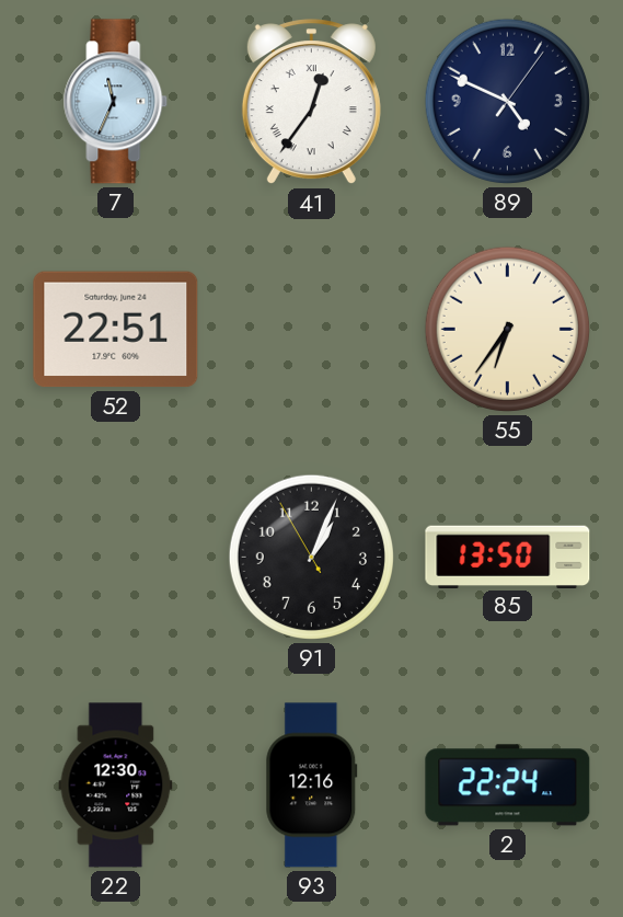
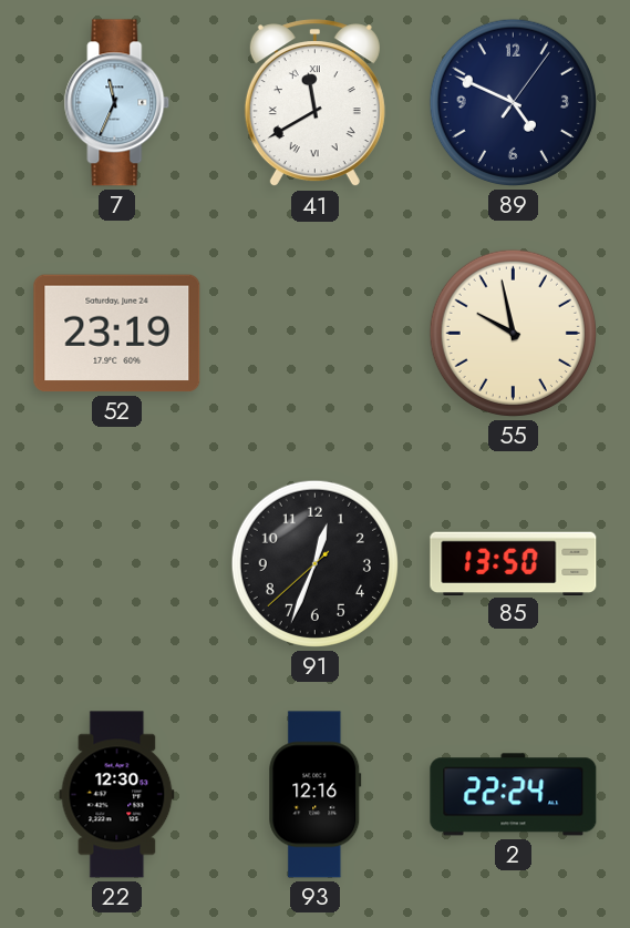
41: 12:36 -> 11:40
52: 22:51 -> 23:19
55: 6:36 -> 9:58
91: 1:03 -> 12:33
